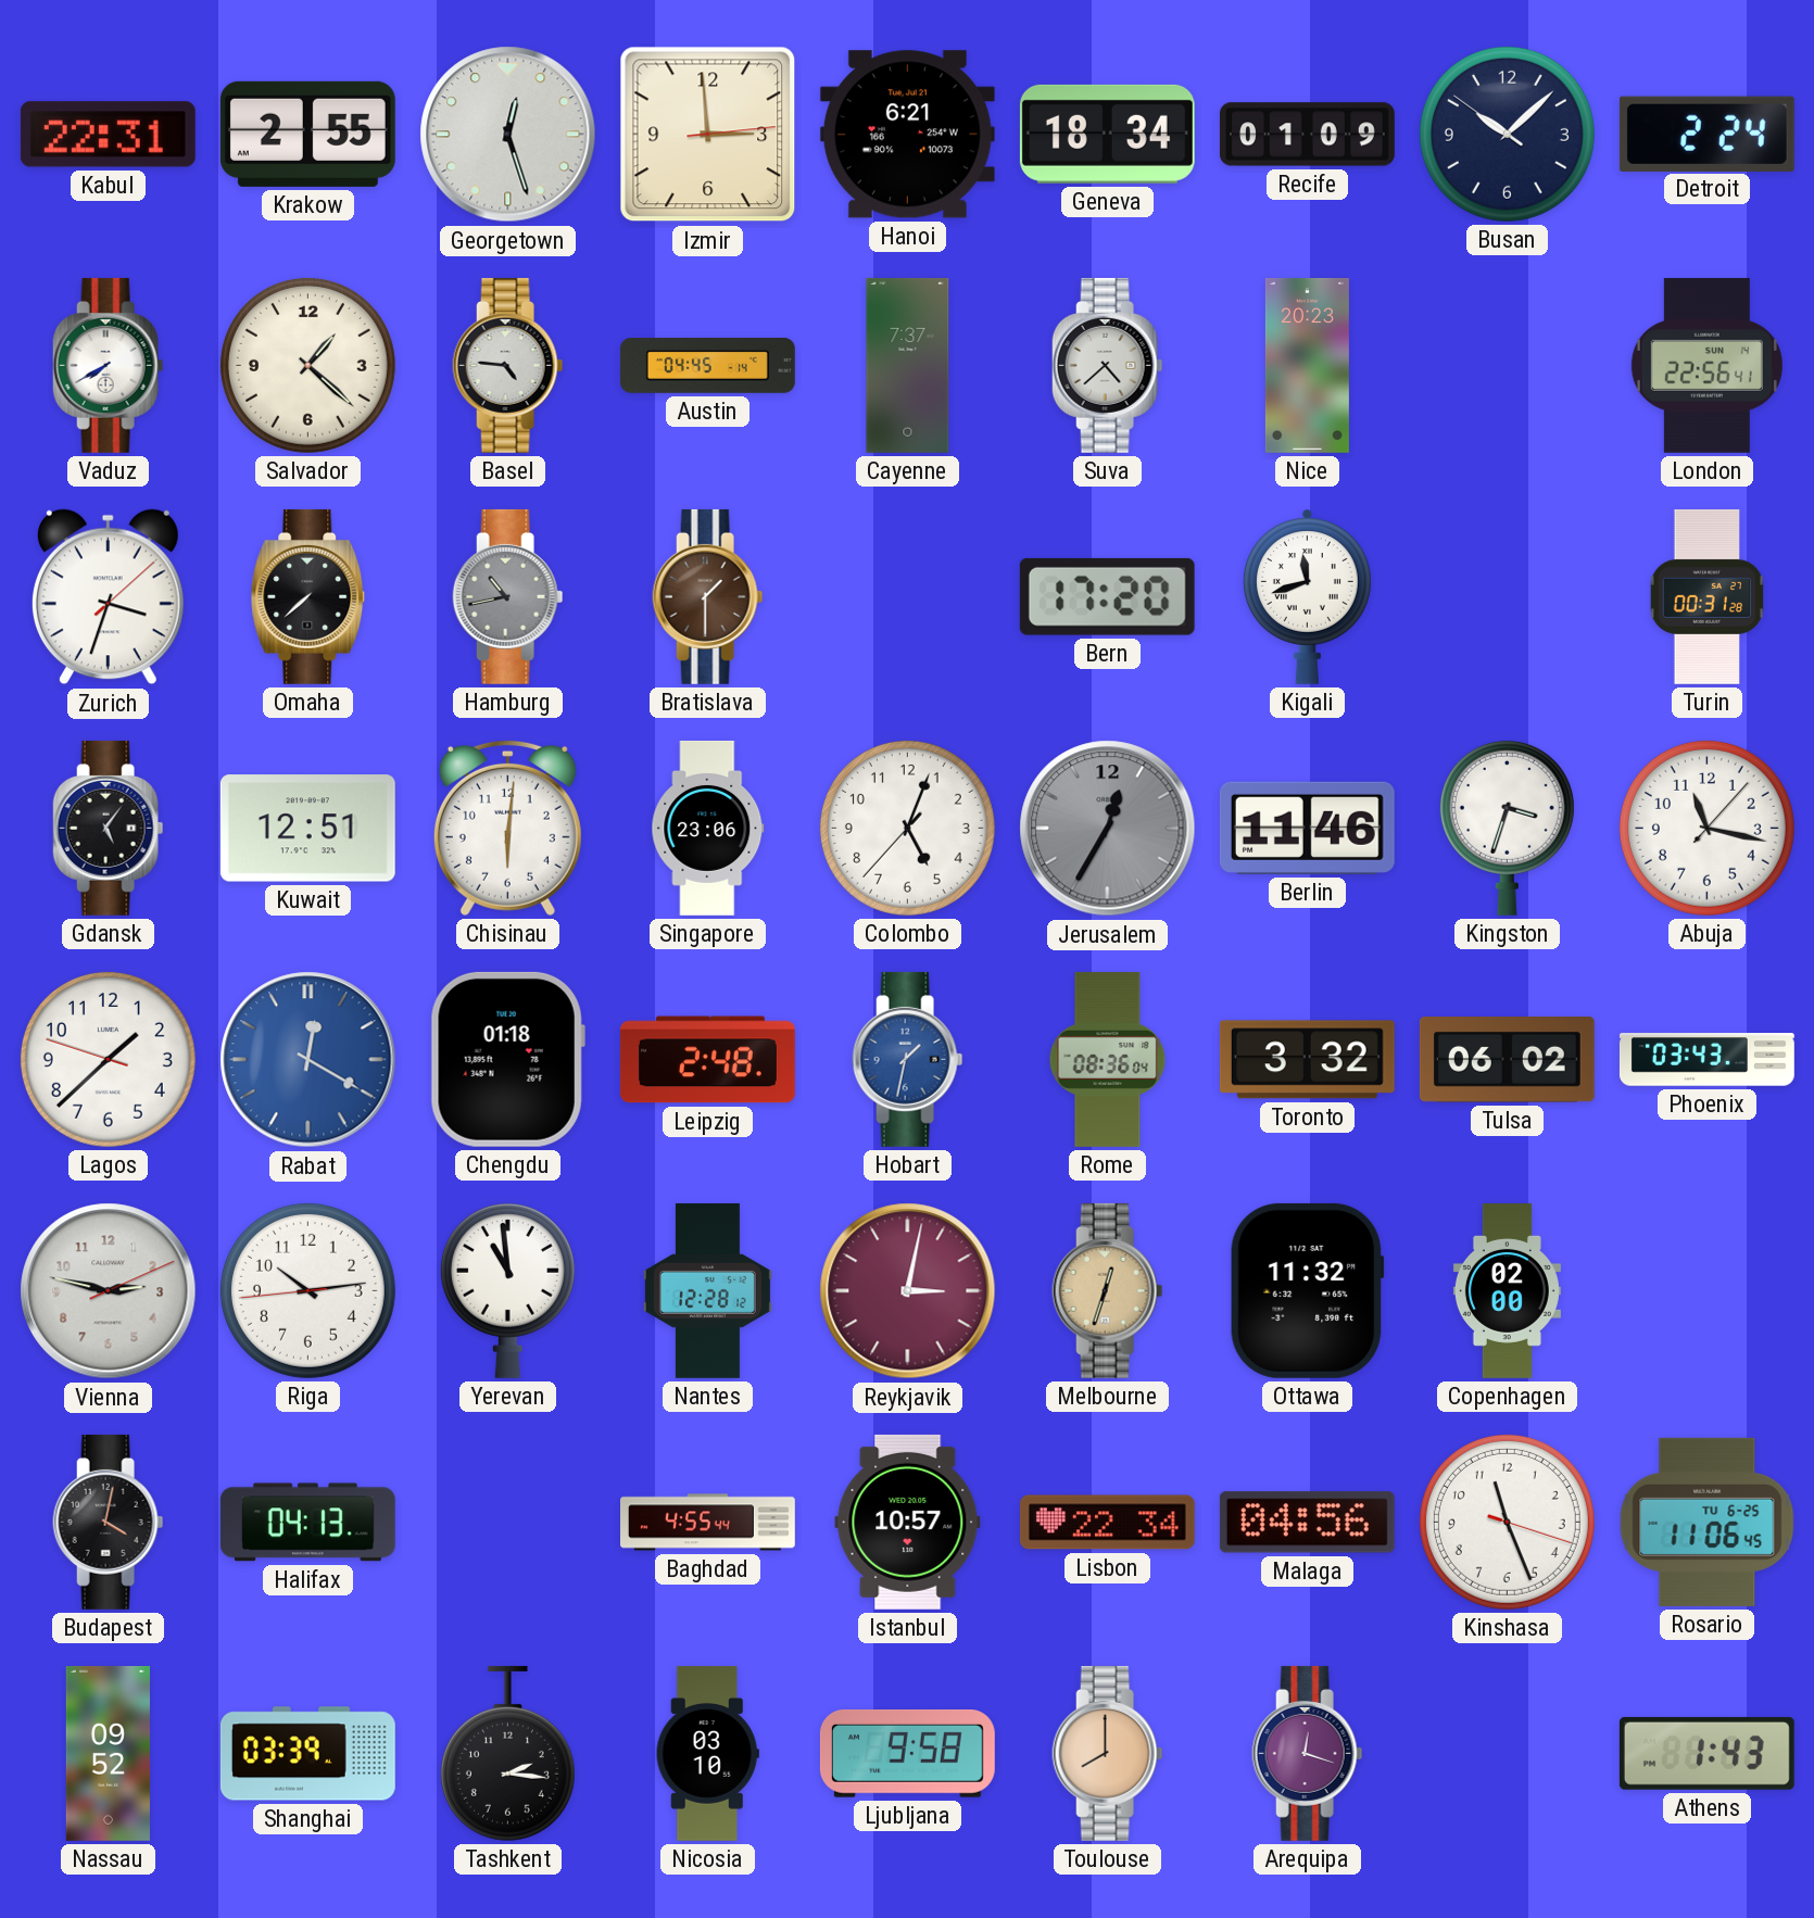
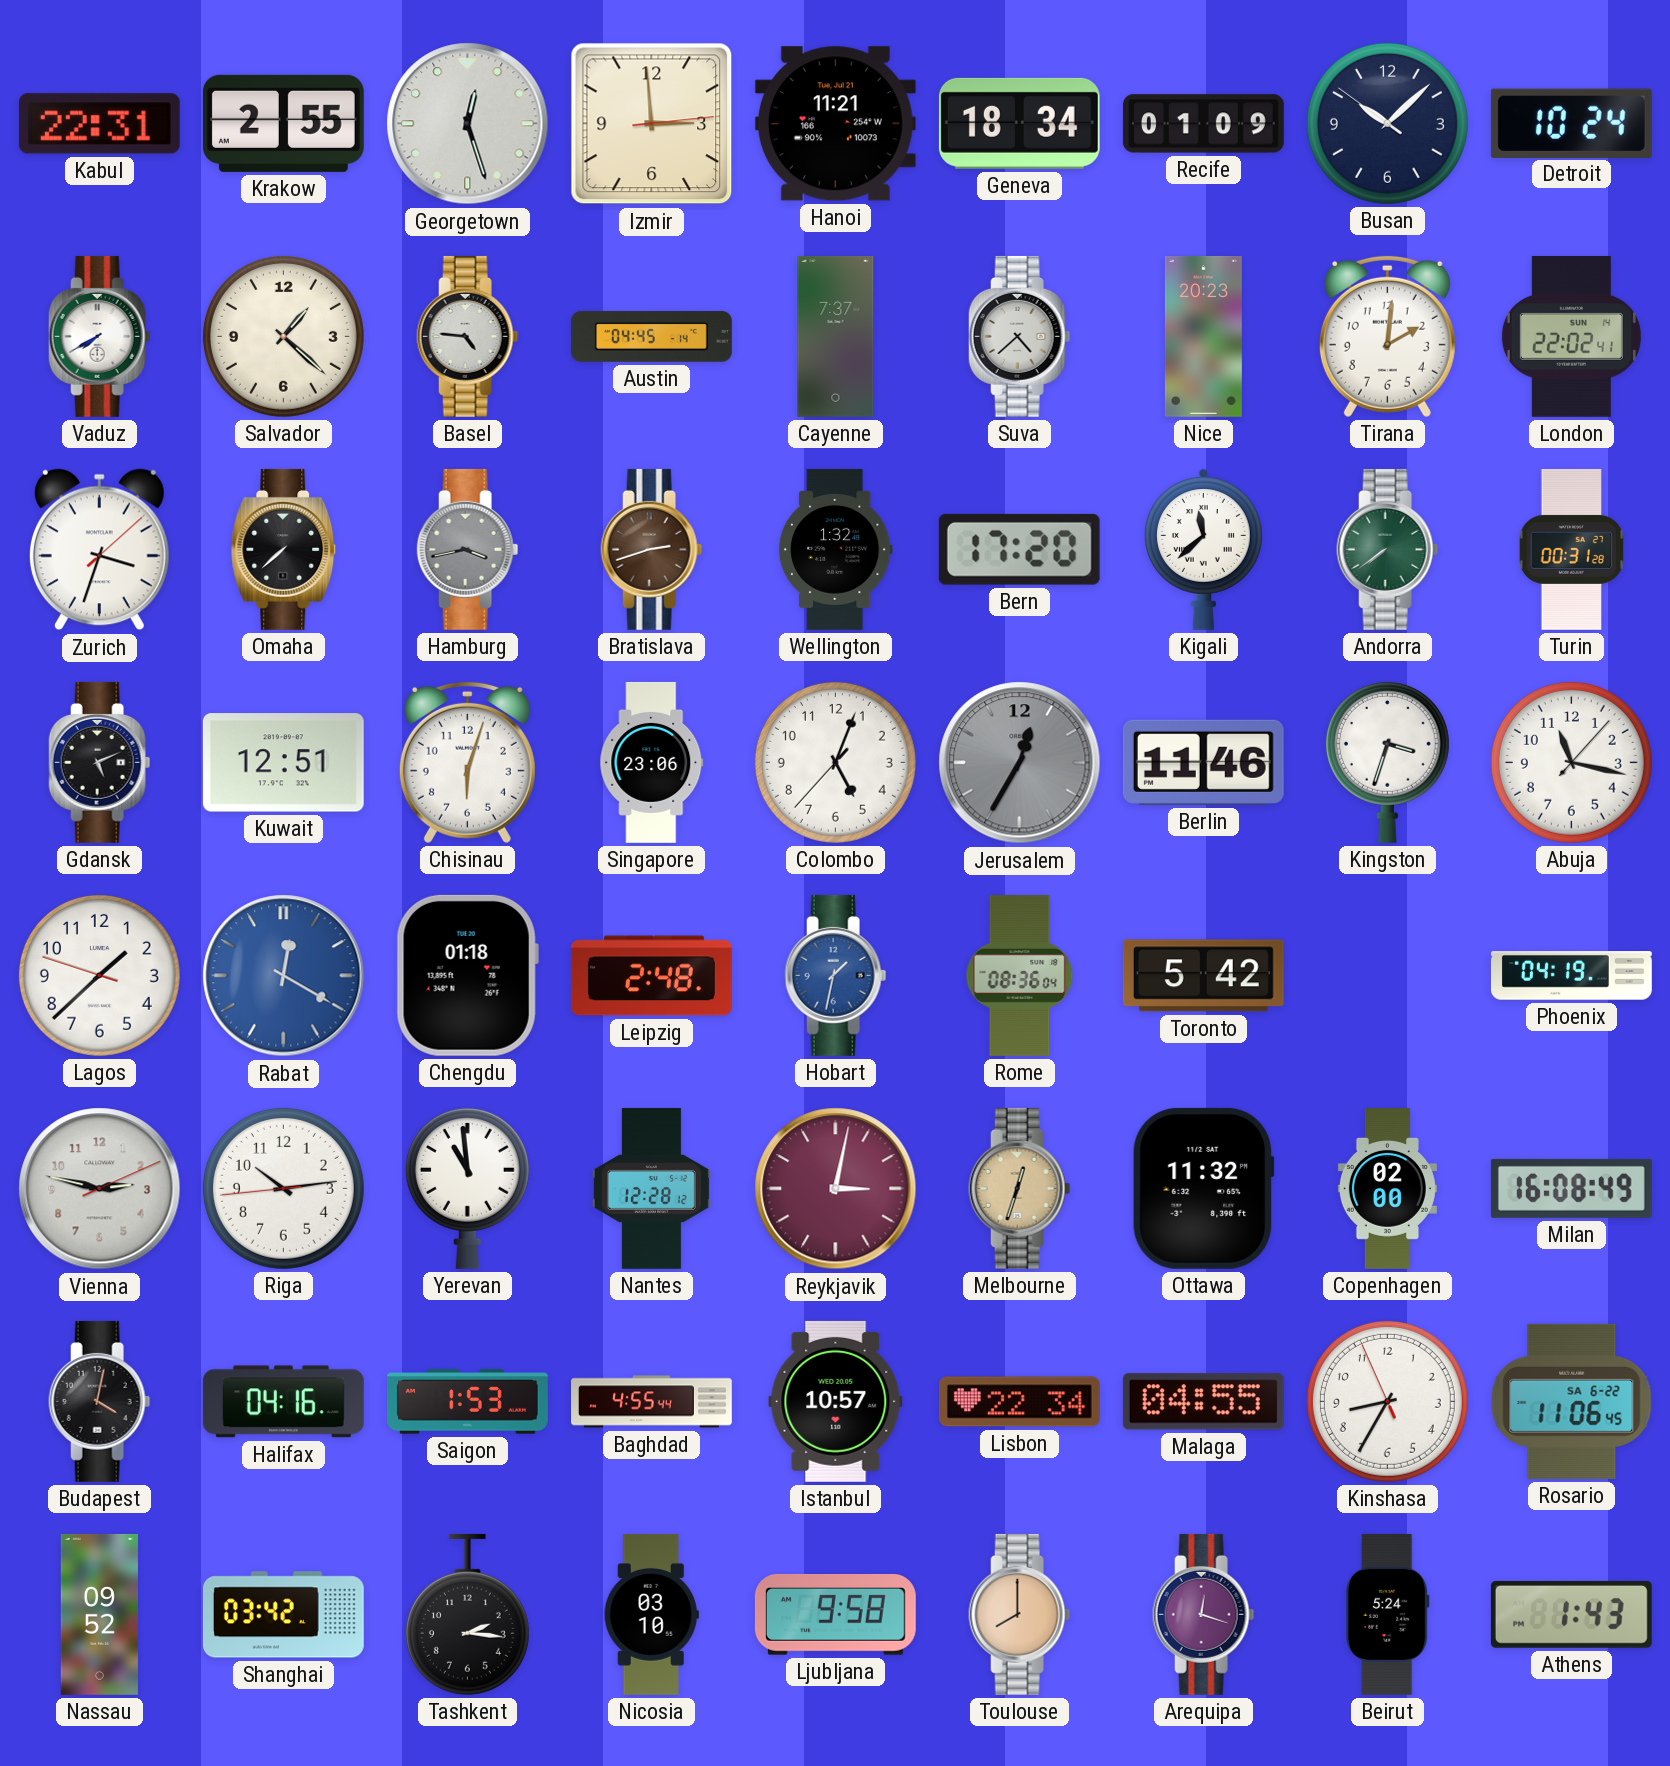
Hanoi: 6:21 -> 11:21
Detroit: 2:24 -> 10:24
Tirana: none -> 2:01
London: 22:56 -> 22:02
Hamburg: 10:43 -> 3:43
Bratislava: 1:30 -> 2:42
Wellington: none -> 1:32
Kigali: 11:42 -> 11:38
Andorra: none -> 7:39
Gdansk: 5:06 -> 5:11
Chisinau: 6:01 -> 6:03
Toronto: 3:32 -> 5:42
Tulsa: 06:02 -> none
Phoenix: 03:43 -> 04:19
Milan: none -> 16:08
Halifax: 04:13 -> 04:16
Saigon: none -> 1:53
Malaga: 04:56 -> 04:55
Kinshasa: 11:26 -> 8:34
Rosario date: TU 6-25 -> SA 6-22
Shanghai: 03:39 -> 03:42
Beirut: none -> 5:24
